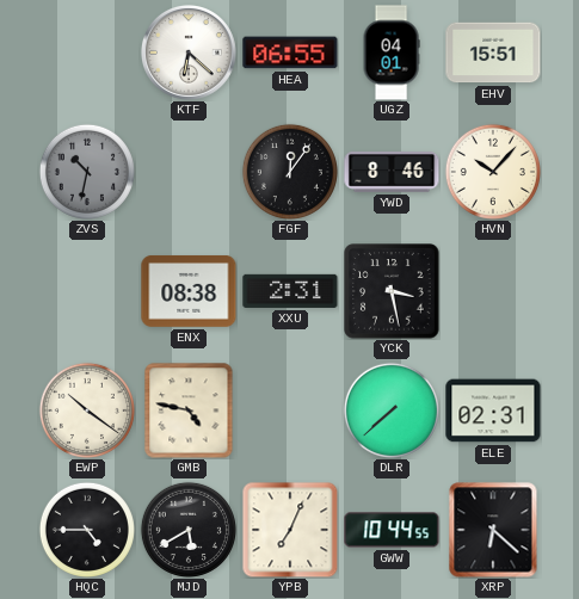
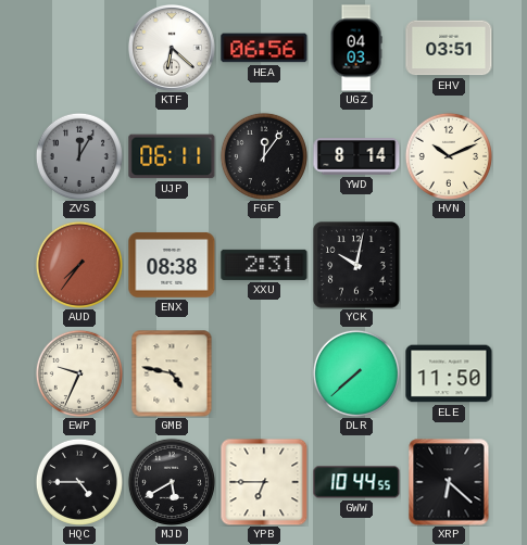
HEA: 06:55 -> 06:56
UGZ: 04:01 -> 04:03
EHV: 15:51 -> 03:51
ZVS: 10:32 -> 12:05
UJP: none -> 06:11
YWD: 8:46 -> 8:14
HVN: 10:07 -> 10:11
AUD: none -> 7:36
YCK: 3:28 -> 10:02
EWP: 10:21 -> 9:34
ELE: 02:31 -> 11:50
YPB: 7:04 -> 6:45
